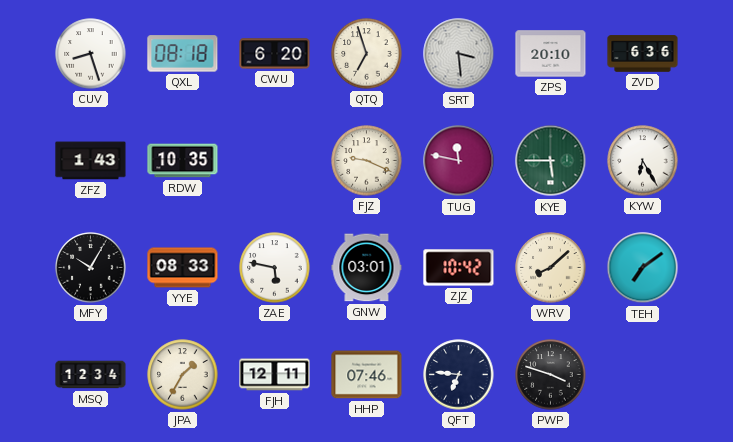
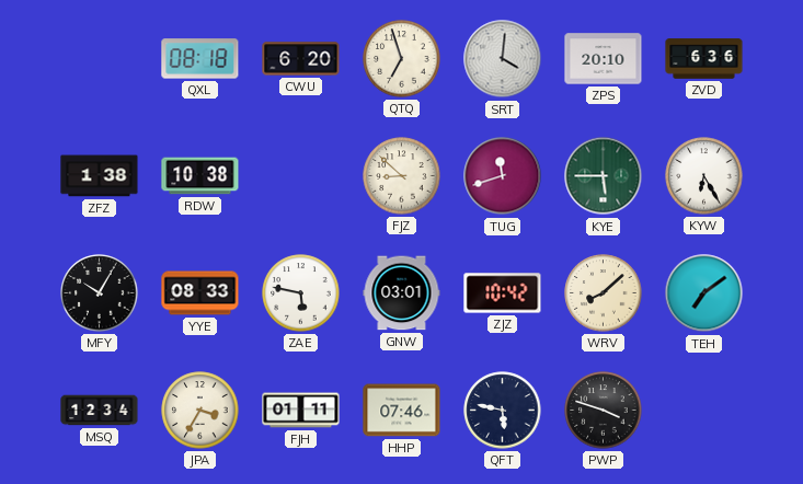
CUV: 8:27 -> none
SRT: 3:29 -> 4:01
ZFZ: 1:43 -> 1:38
RDW: 10:35 -> 10:38
FJZ: 9:19 -> 8:52
TUG: 11:47 -> 11:42
JPA: 1:35 -> 3:35
FJH: 12:11 -> 01:11
QFT: 6:46 -> 5:47
